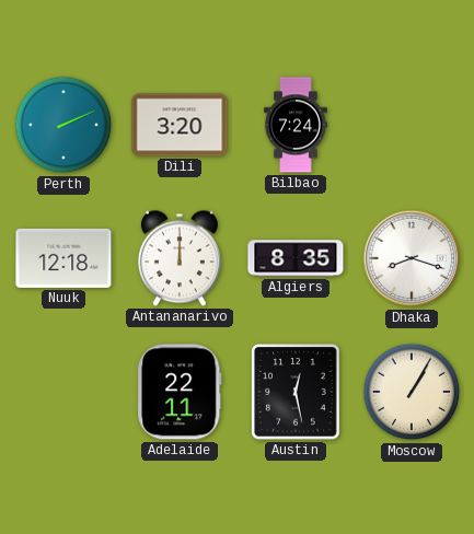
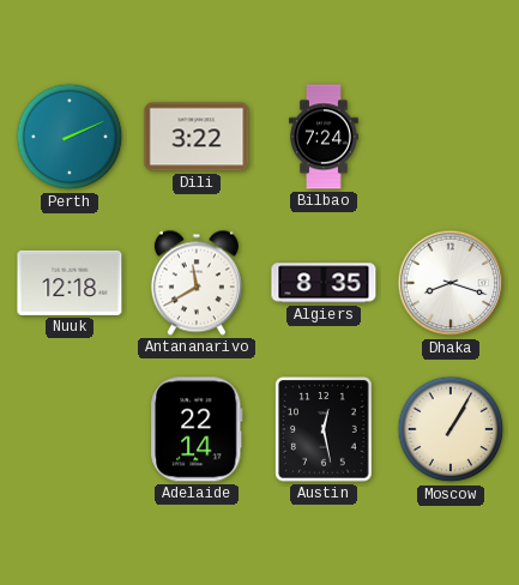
Dili: 3:20 -> 3:22
Antananarivo: 12:00 -> 11:40
Adelaide: 22:11 -> 22:14
